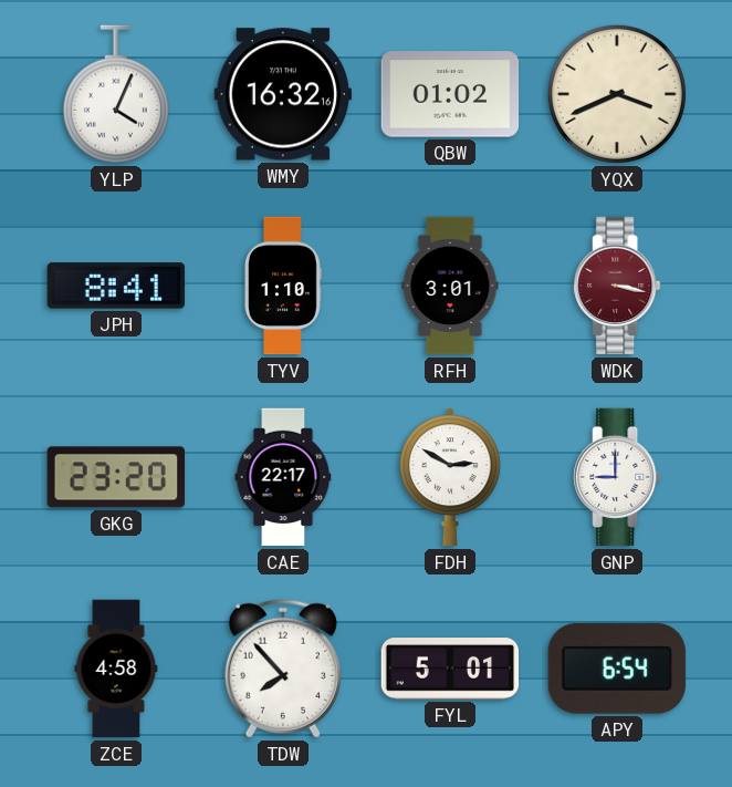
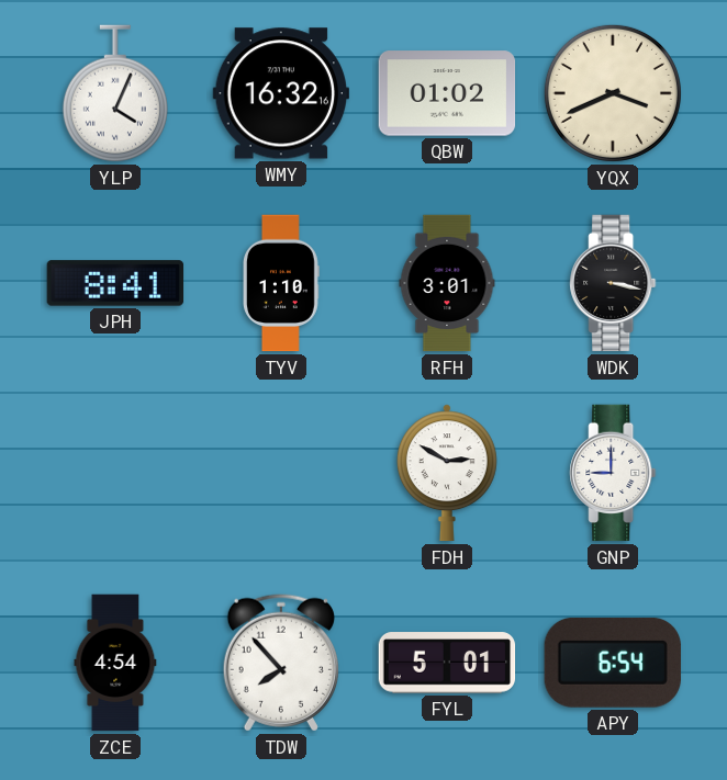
WDK dial: burgundy -> black
GKG: 23:20 -> none
CAE: 22:17 -> none
ZCE: 4:58 -> 4:54
